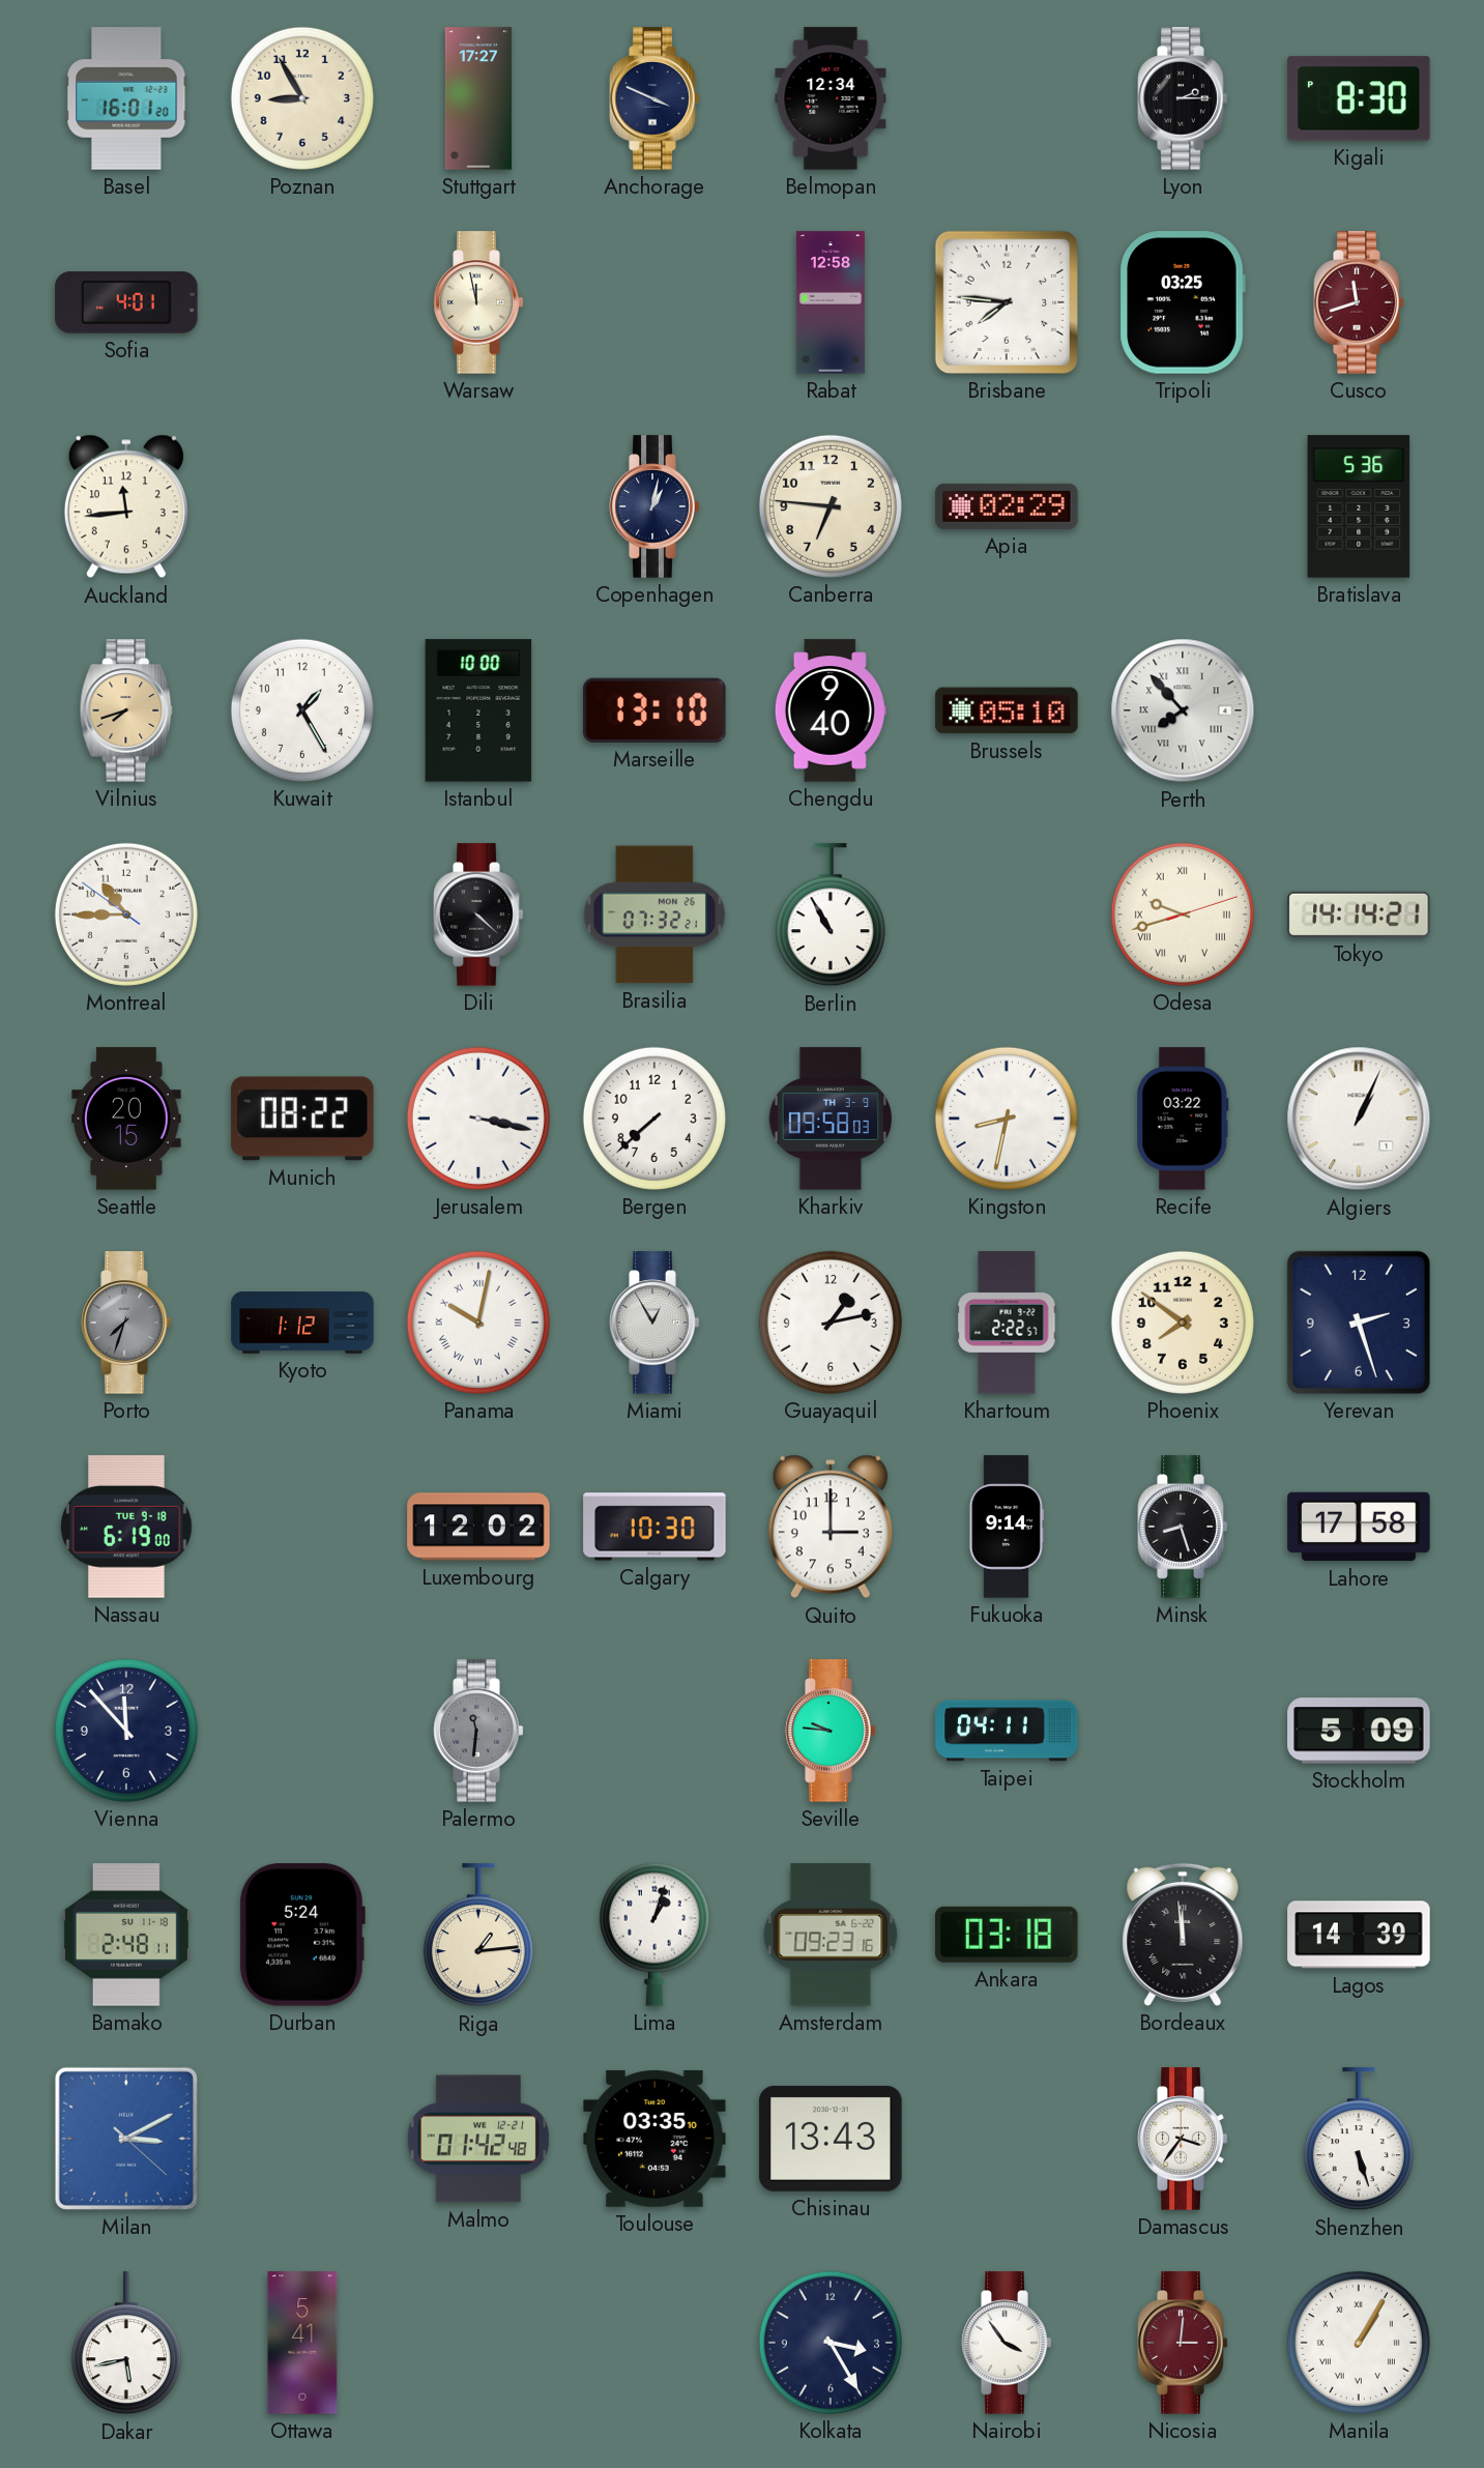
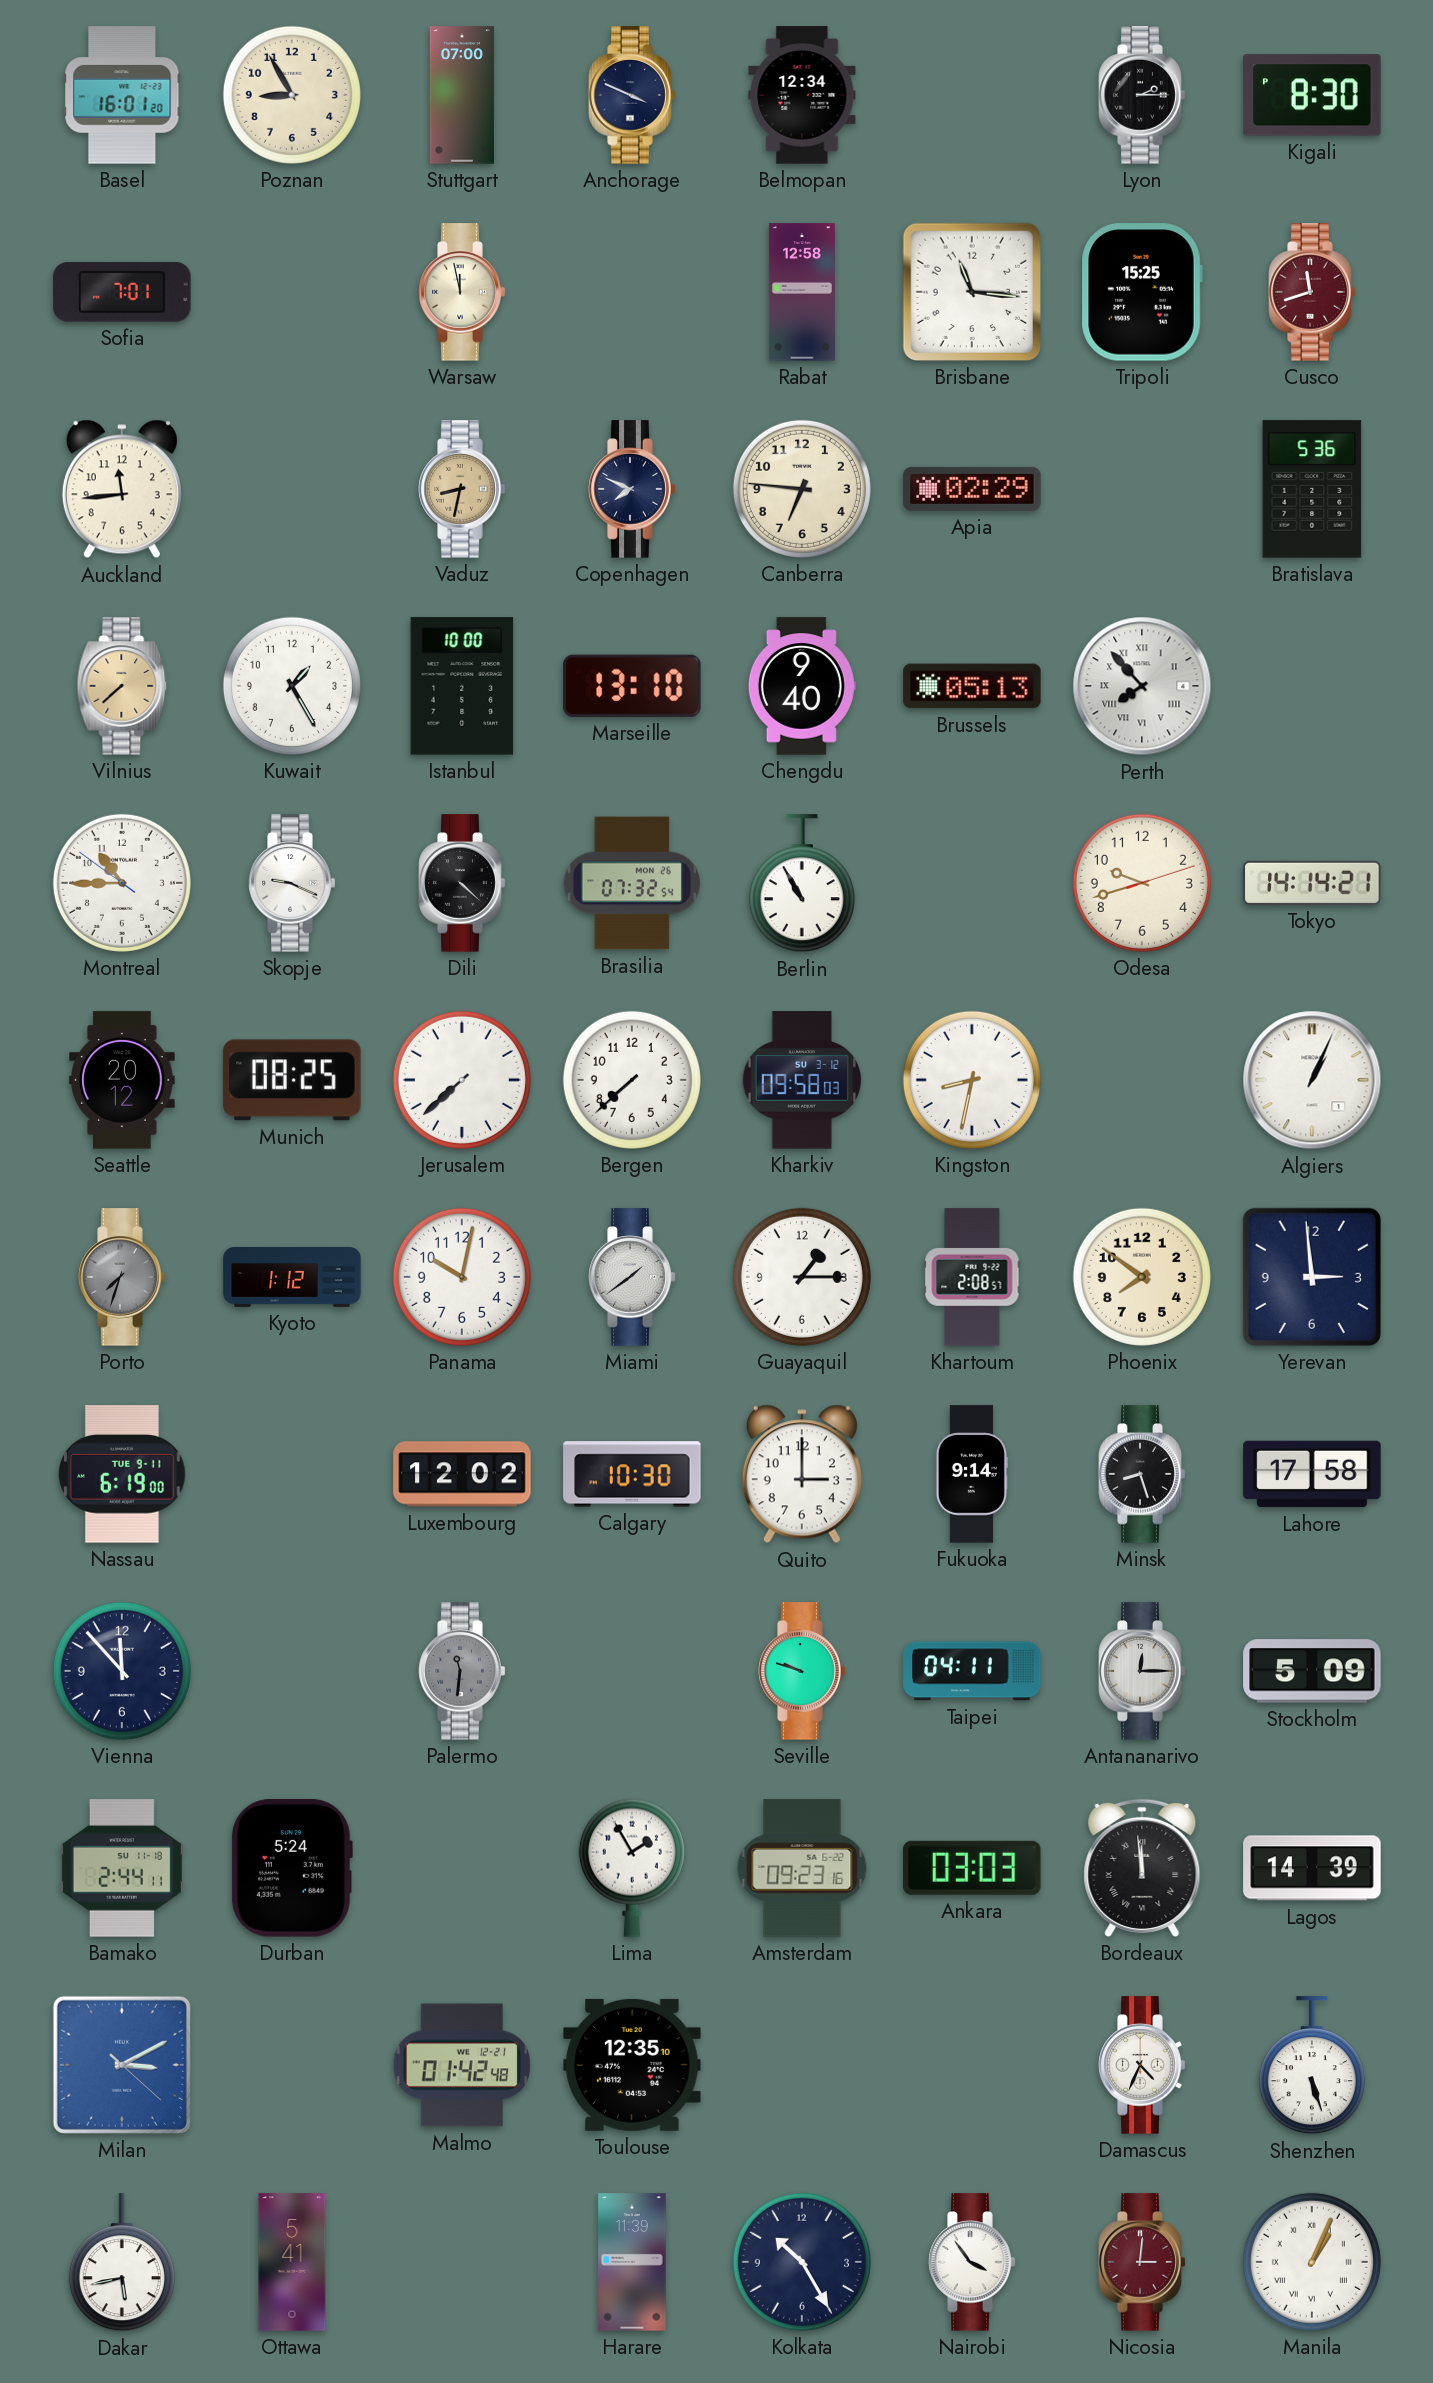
Stuttgart: 17:27 -> 07:00
Sofia: 4:01 -> 7:01
Brisbane: 7:46 -> 11:16
Tripoli: 03:25 -> 15:25
Vaduz: none -> 8:32
Copenhagen: 1:02 -> 7:49
Vilnius: 7:42 -> 7:38
Brussels: 05:10 -> 05:13
Skopje: none -> 9:19
Brasilia: 07:32:21 -> 07:32:54
Odesa numerals: Roman -> Arabic
Seattle: 20:15 -> 20:12
Munich: 08:22 -> 08:25
Jerusalem: 3:17 -> 7:38
Kharkiv date: TH 3-9 -> SU 3-12
Recife: 03:22 -> none
Panama numerals: Roman -> Arabic
Miami: 12:55 -> 1:39
Guayaquil: 1:13 -> 1:15
Khartoum: 2:22 -> 2:08
Yerevan: 2:27 -> 2:59
Nassau date: TUE 9-18 -> TUE 9-11
Seville: 9:46 -> 9:48
Antananarivo: none -> 12:15
Bamako: 2:48 -> 2:44
Riga: 1:14 -> none
Lima: 1:03 -> 1:55
Ankara: 03:18 -> 03:03
Toulouse: 03:35 -> 12:35
Chisinau: 13:43 -> none
Damascus: 3:36 -> 4:34
Harare: none -> 11:39
Kolkata: 3:25 -> 10:25
Manila: 1:05 -> 1:04
